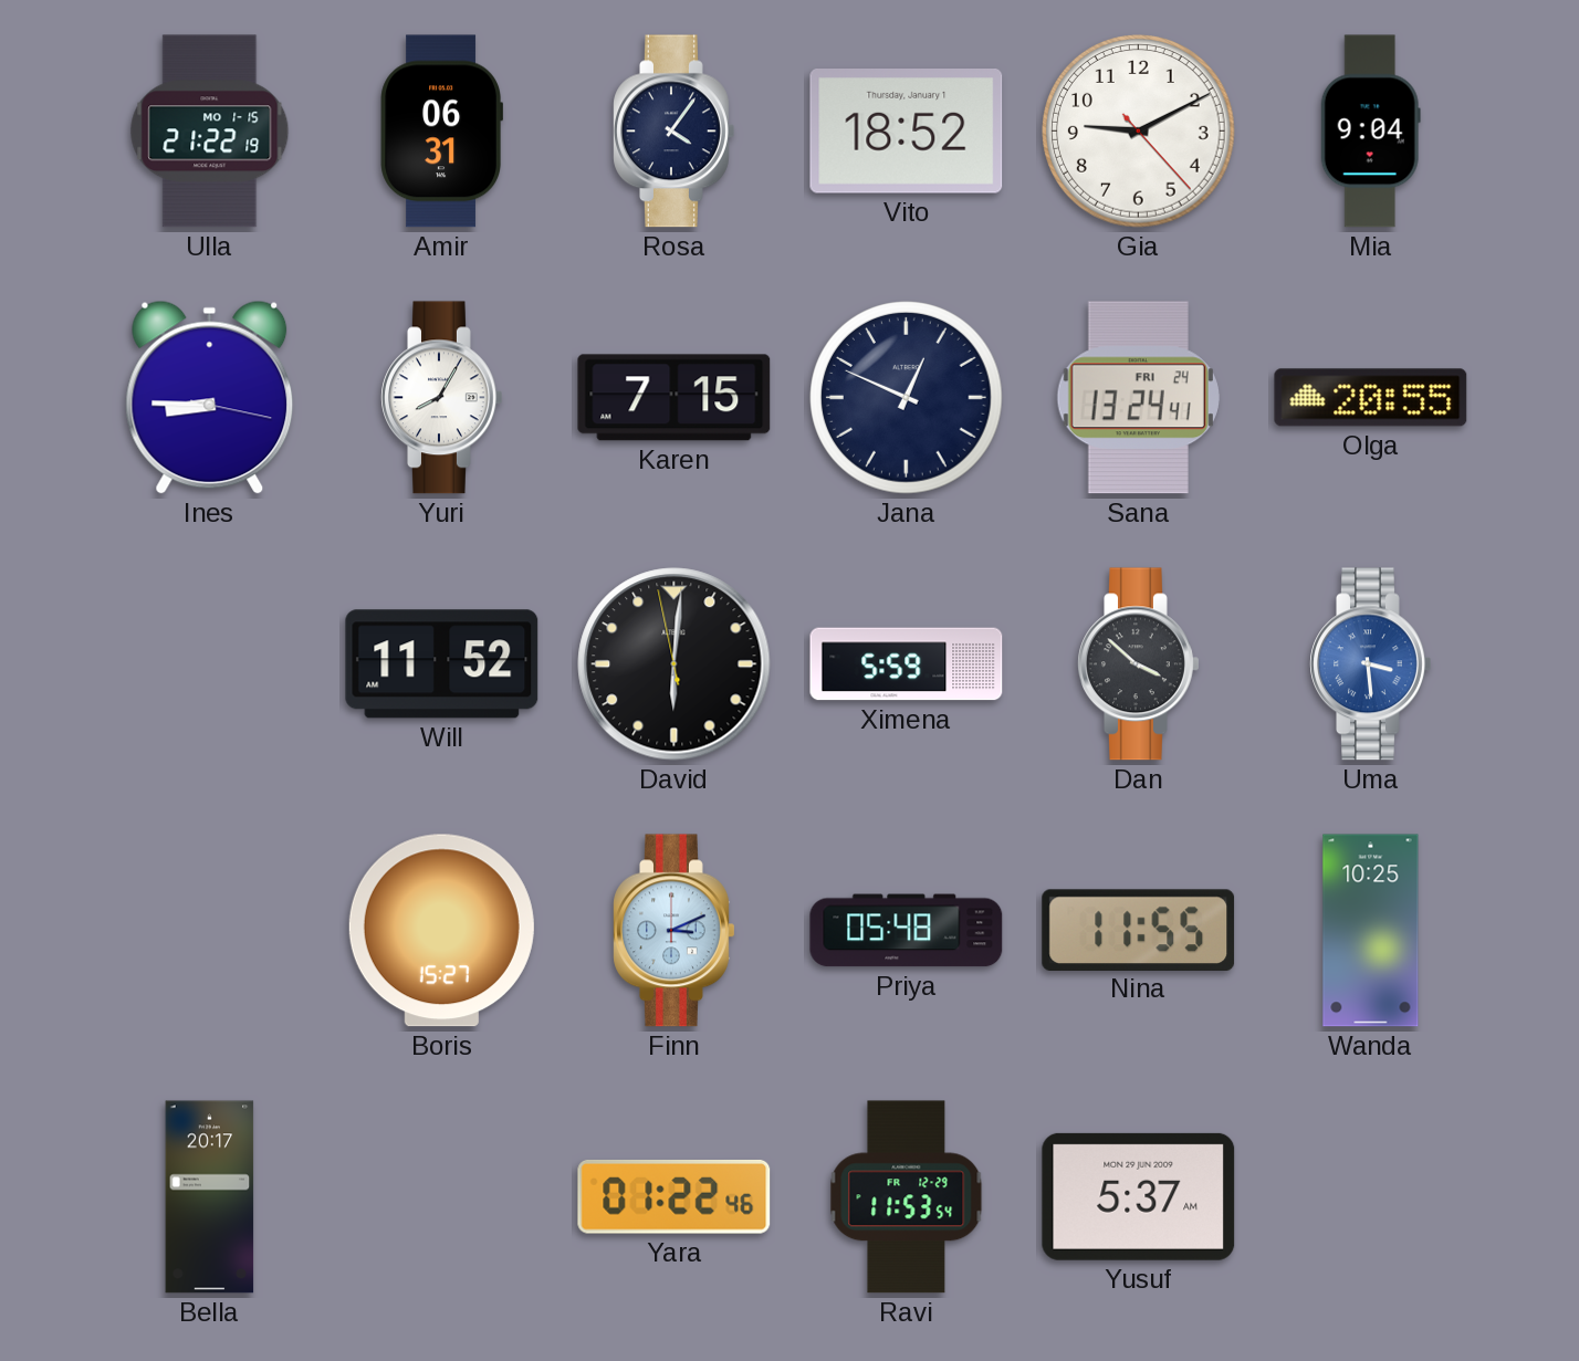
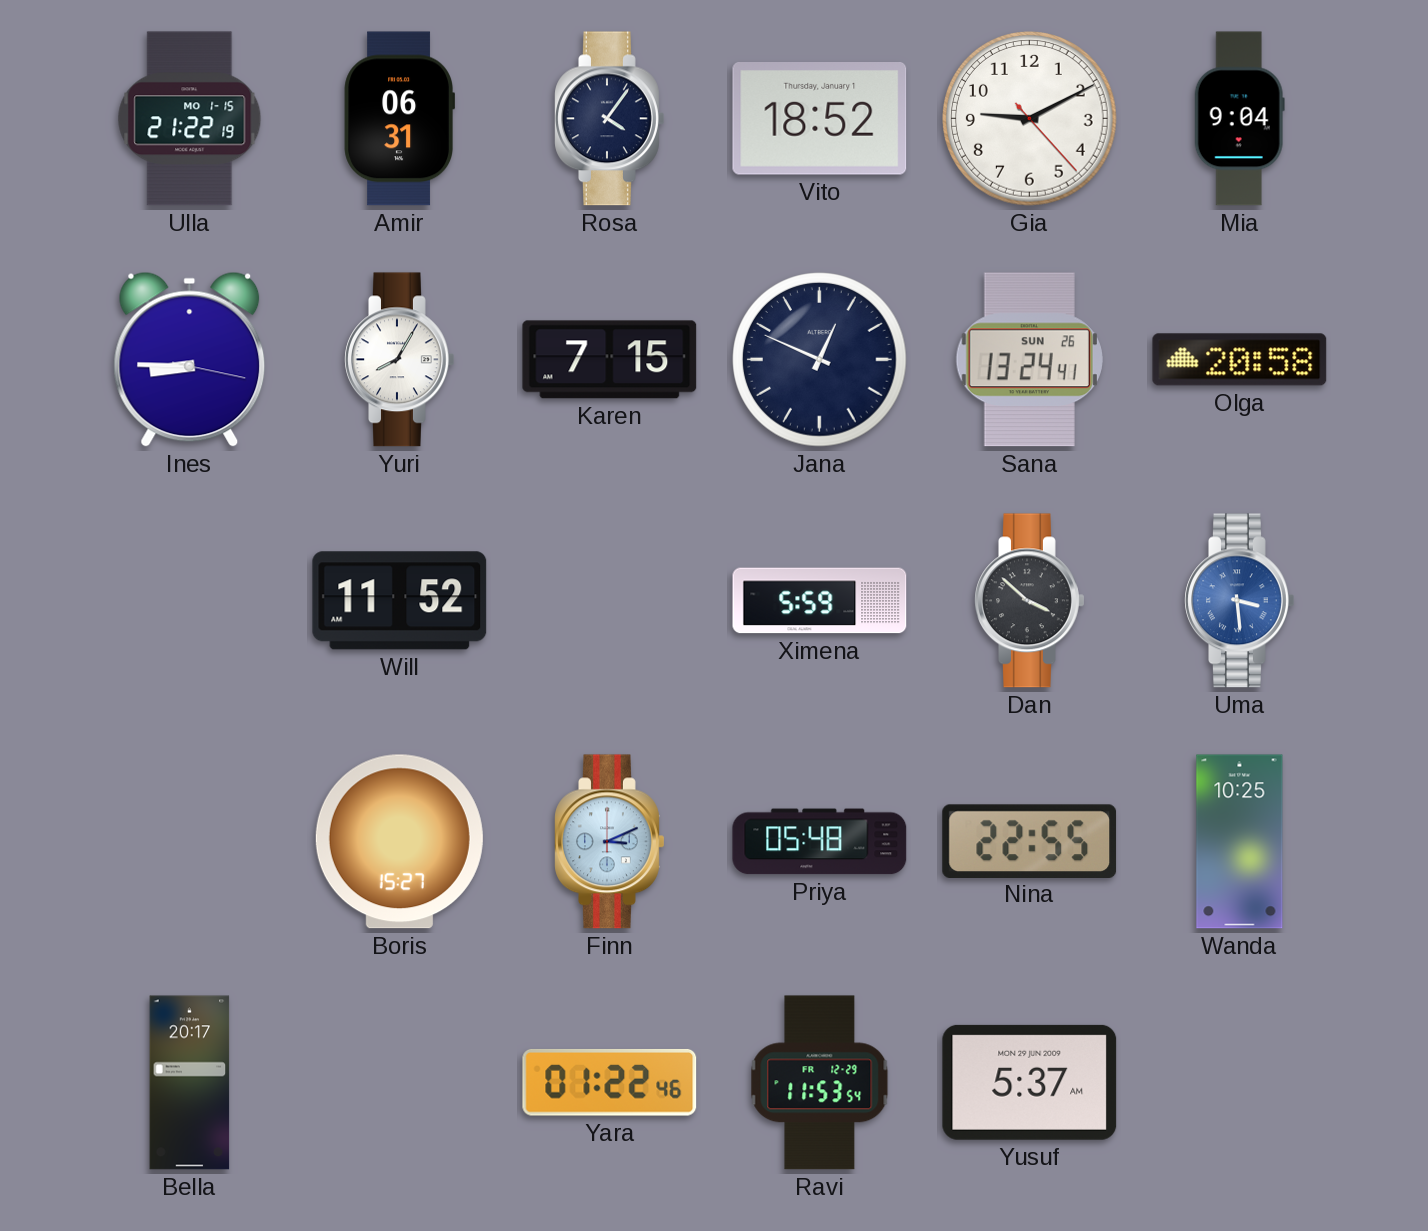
Sana date: FRI 24 -> SUN 26
Olga: 20:55 -> 20:58
David: 6:00 -> none
Nina: 11:55 -> 22:55
